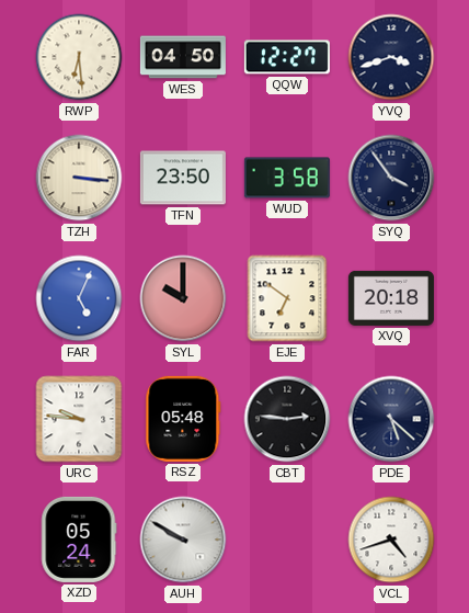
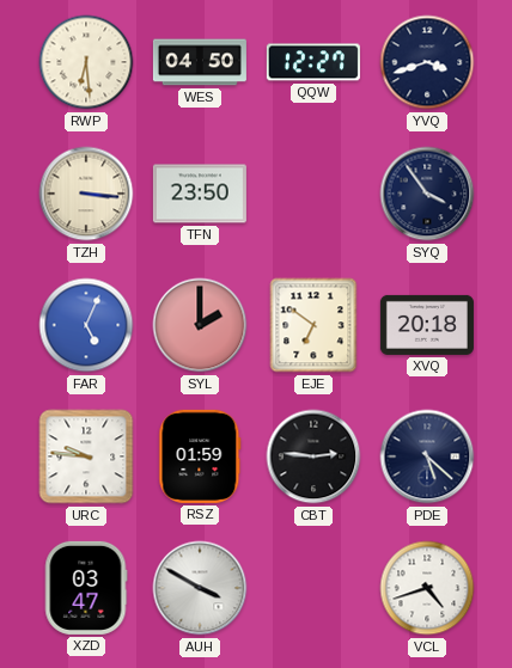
WUD: 3:58 -> none
SYL: 10:00 -> 2:00
RSZ: 05:48 -> 01:59
XZD: 05:24 -> 03:47
AUH: 9:50 -> 3:50
